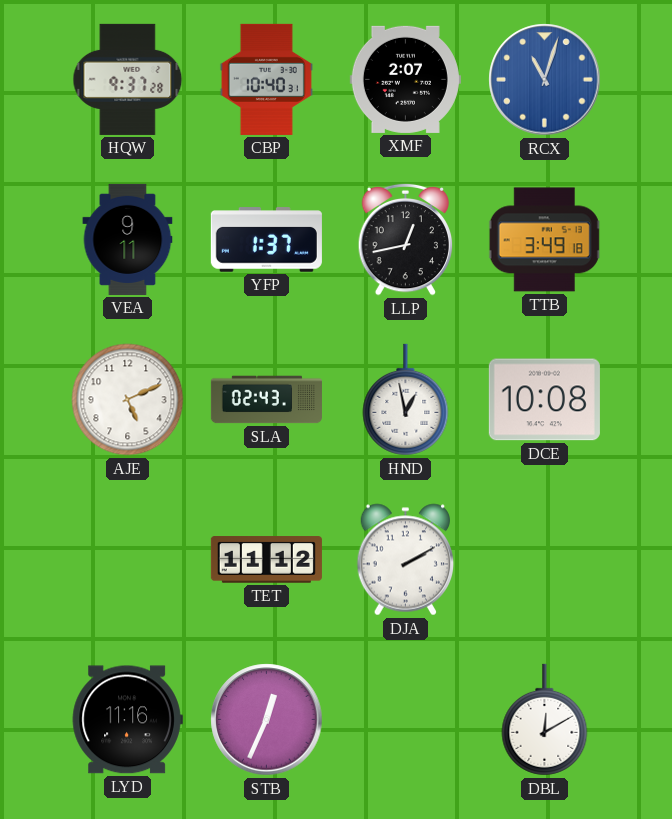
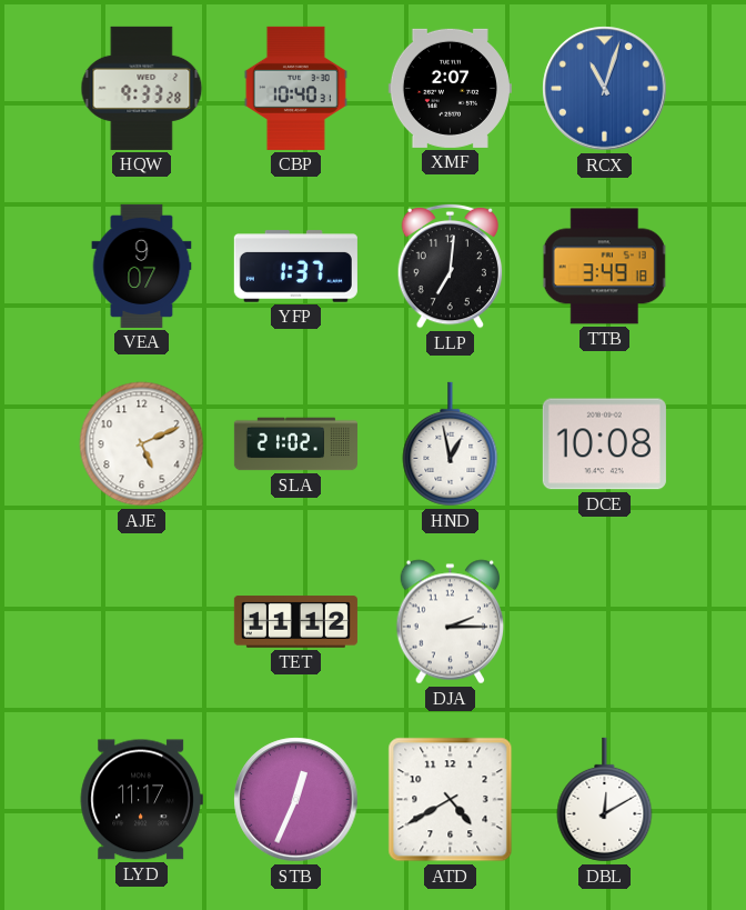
HQW: 9:37 -> 9:33
VEA: 9:11 -> 9:07
LLP: 12:43 -> 7:01
SLA: 02:43 -> 21:02
DJA: 2:10 -> 2:15
LYD: 11:16 -> 11:17
ATD: none -> 4:40
